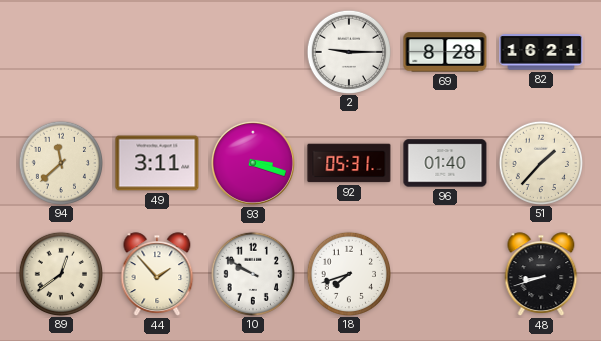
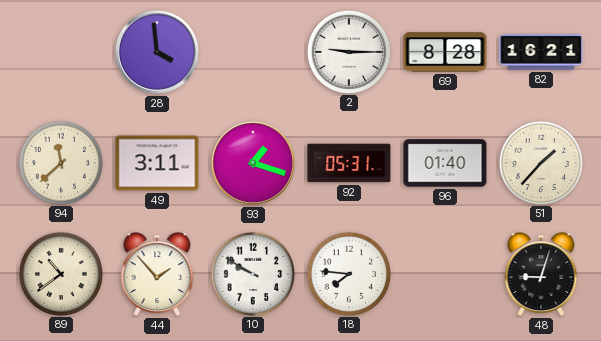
28: none -> 3:59
93: 3:18 -> 1:18
89: 12:39 -> 10:39
18: 7:42 -> 7:46
48: 8:42 -> 9:03
